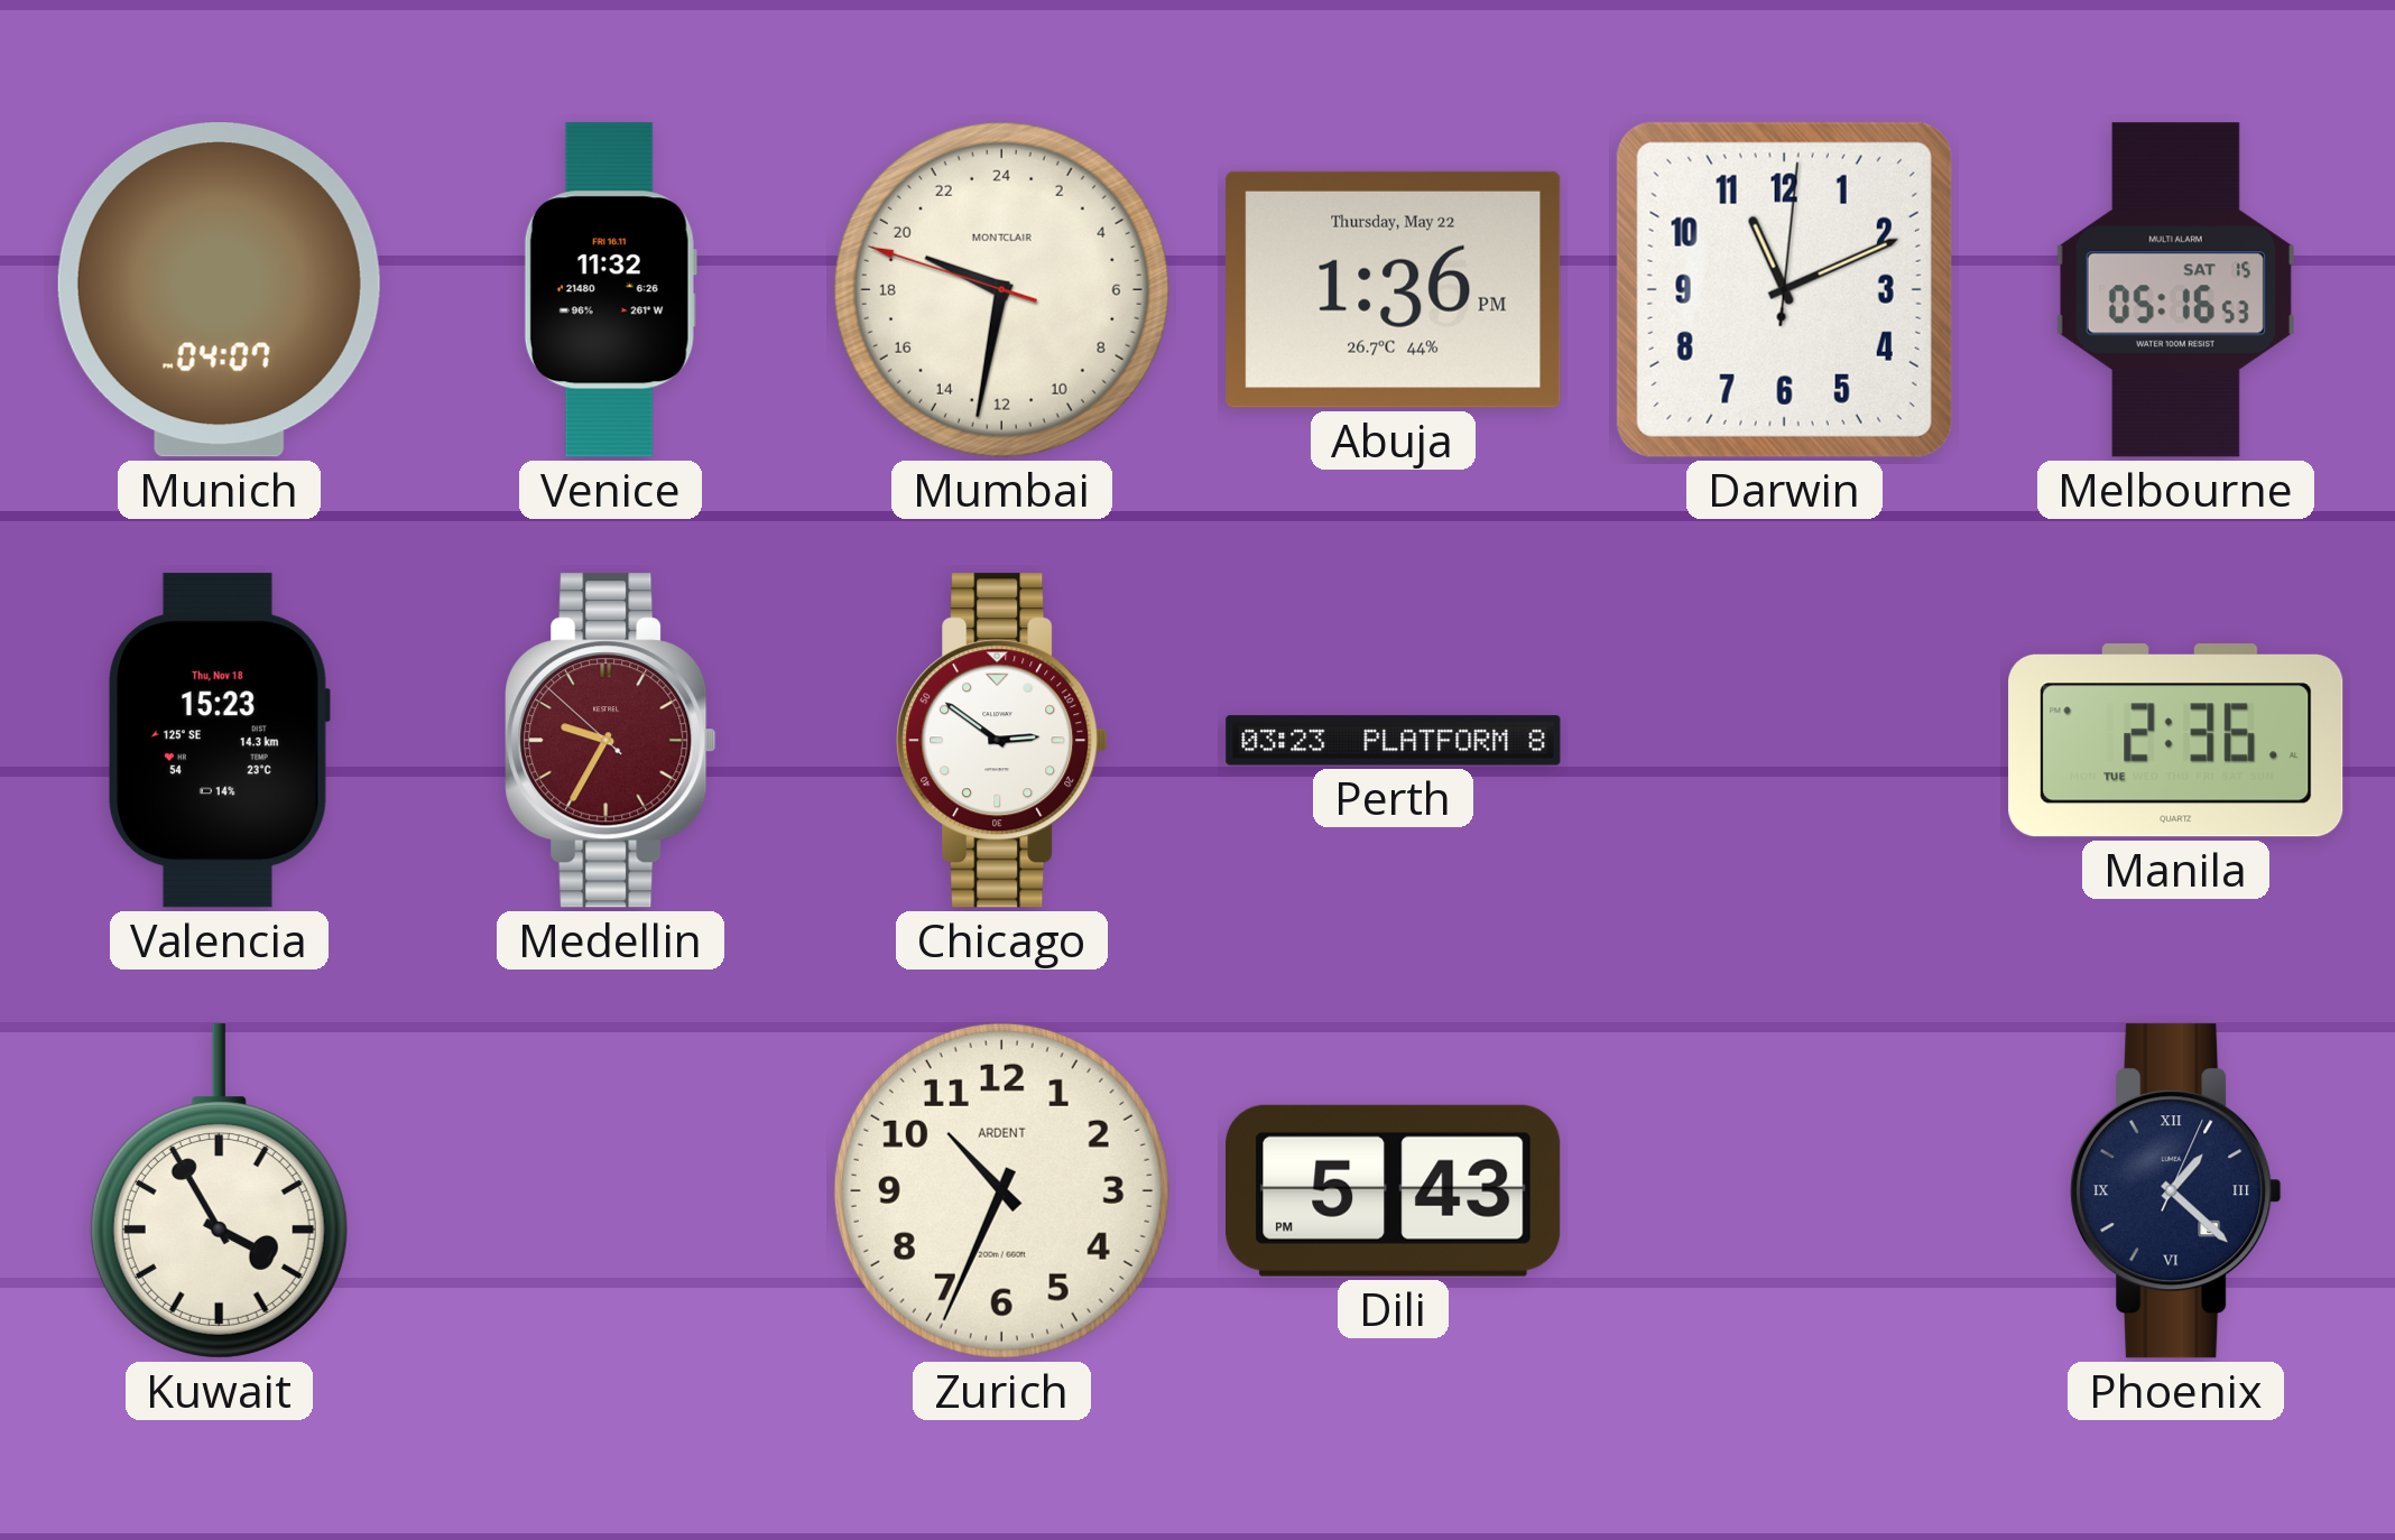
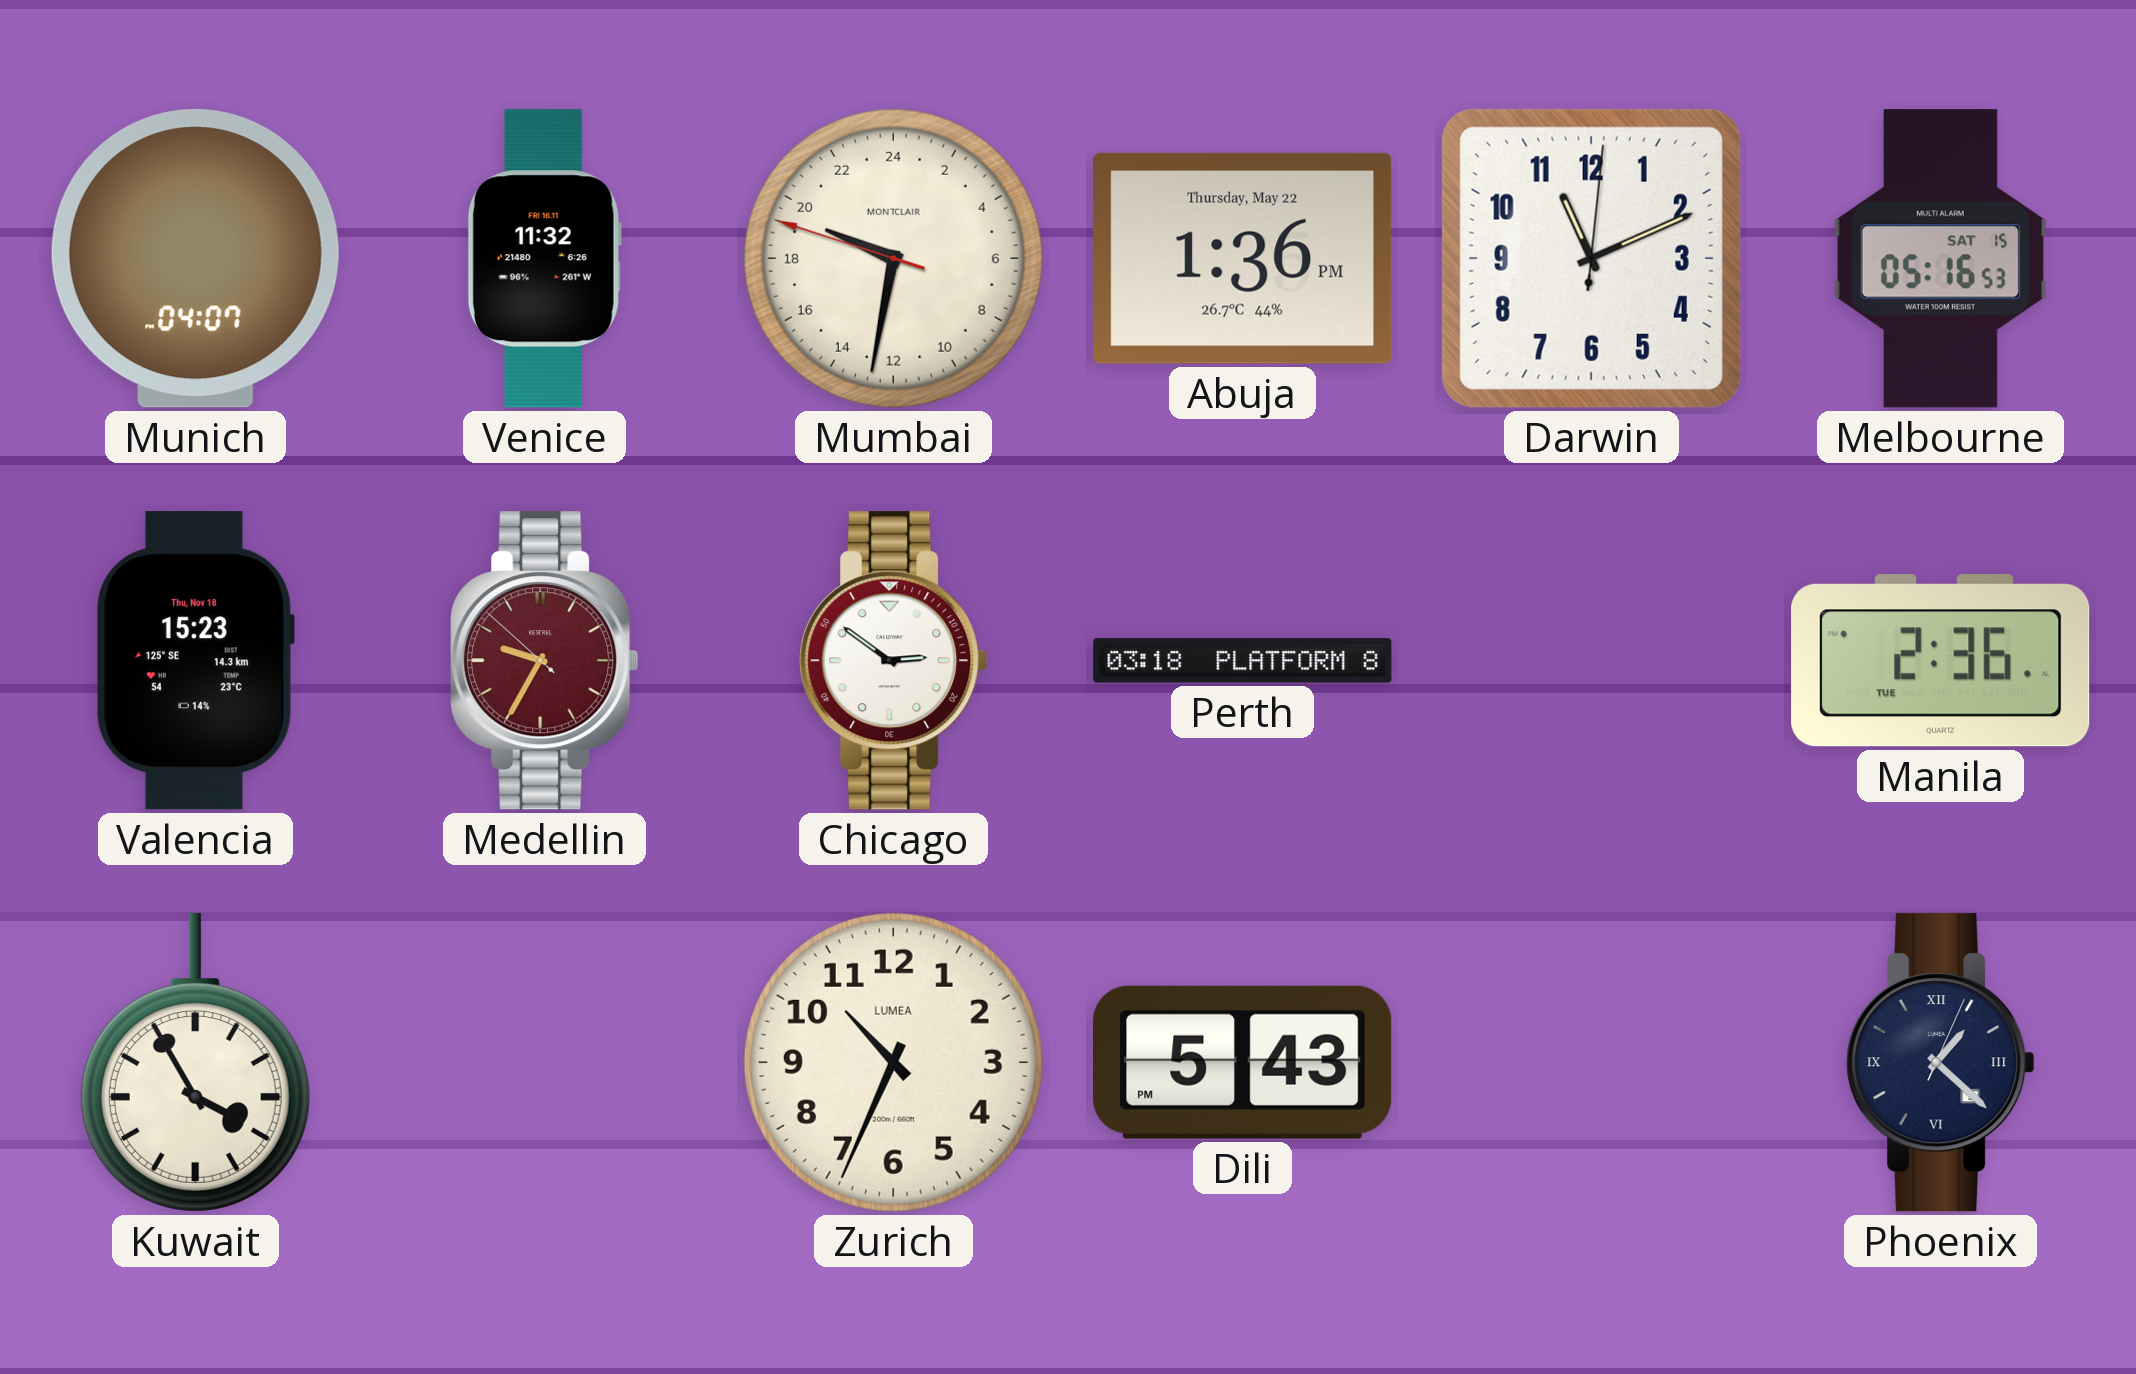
Perth: 03:23 -> 03:18
Zurich brand: ARDENT -> LUMEA
